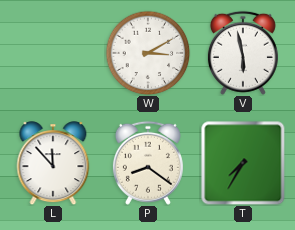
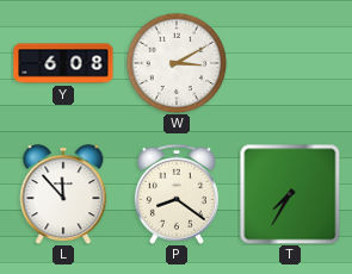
Y: none -> 6:08
V: 5:58 -> none
